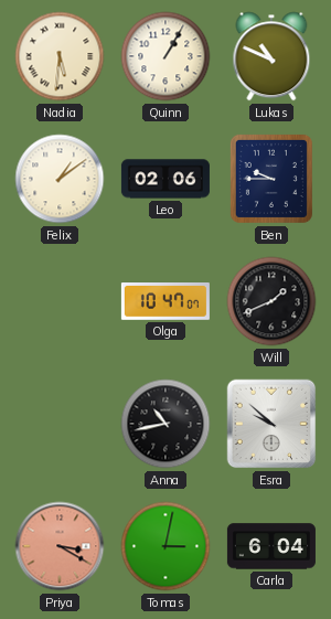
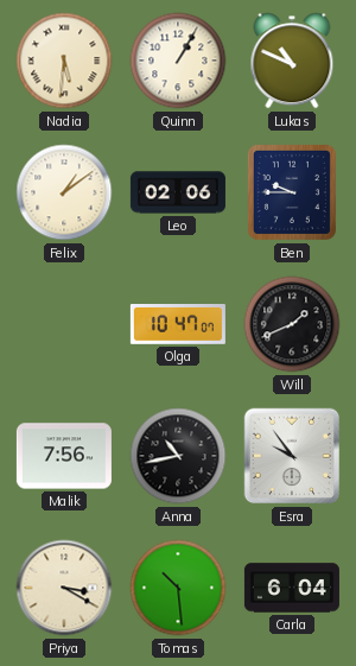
Malik: none -> 7:56
Esra: 9:52 -> 9:54
Priya dial: salmon -> cream
Tomas: 3:02 -> 10:29
